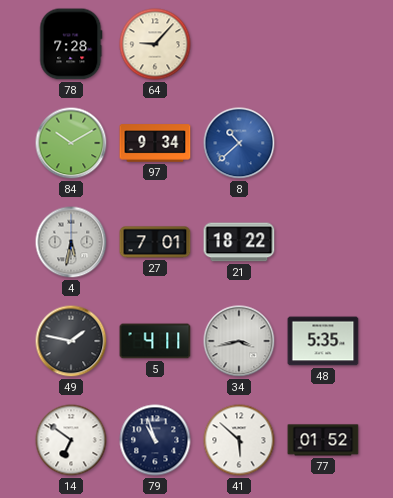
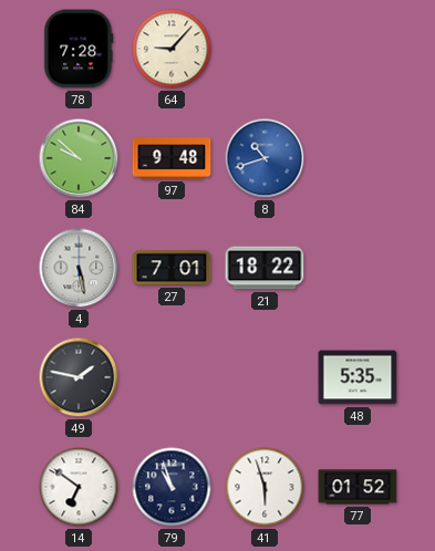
84: 10:10 -> 9:52
97: 9:34 -> 9:48
8: 10:38 -> 10:42
4: 5:32 -> 5:28
5: 4:11 -> none
34: 3:43 -> none
41: 5:52 -> 5:57
